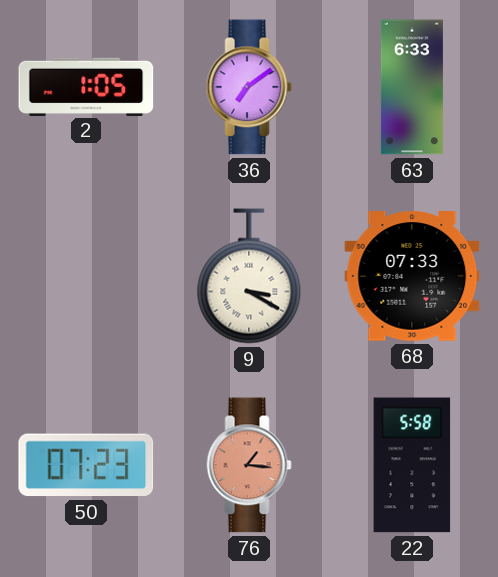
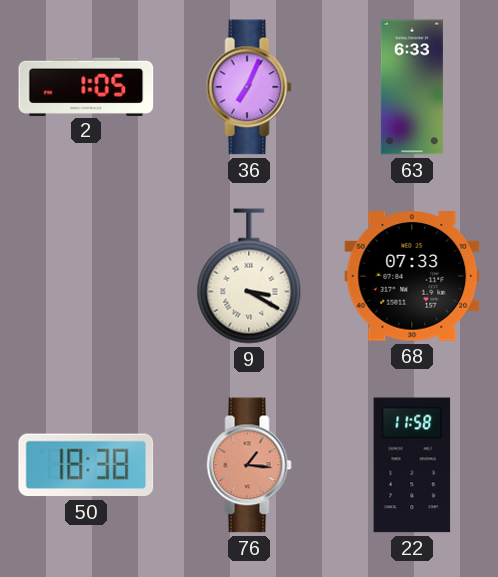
36: 7:09 -> 7:04
50: 07:23 -> 18:38
22: 5:58 -> 11:58
